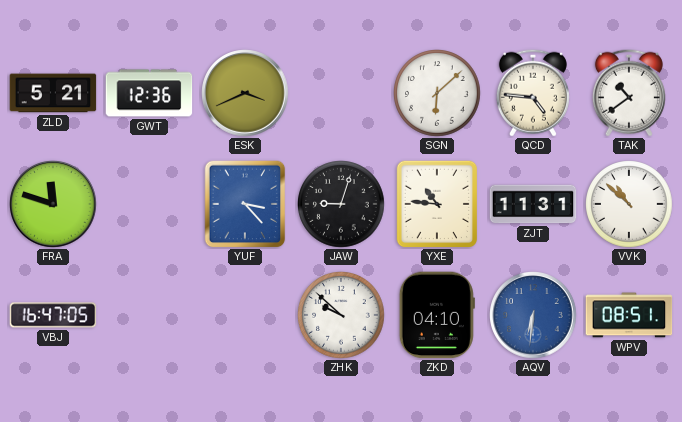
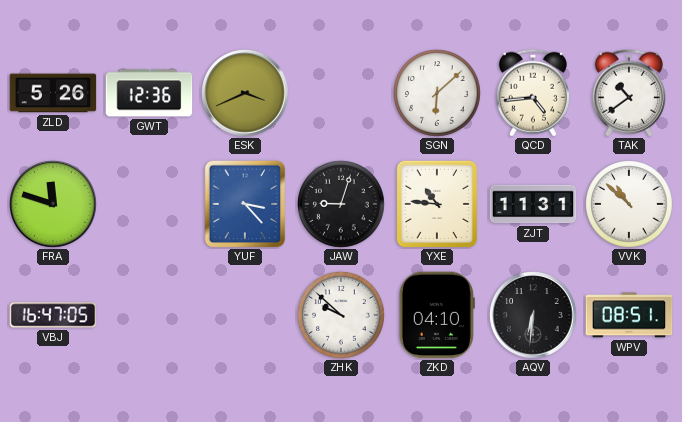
ZLD: 5:21 -> 5:26
QCD: 4:46 -> 4:44
AQV dial: blue -> black
